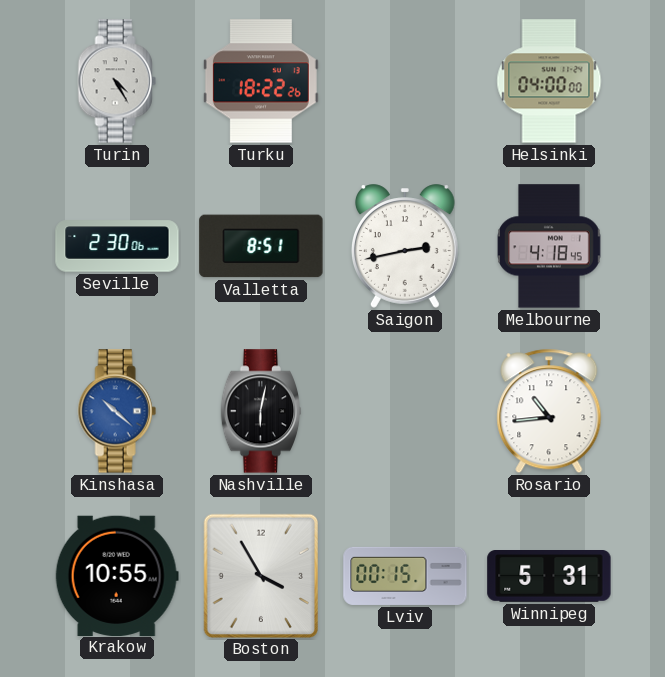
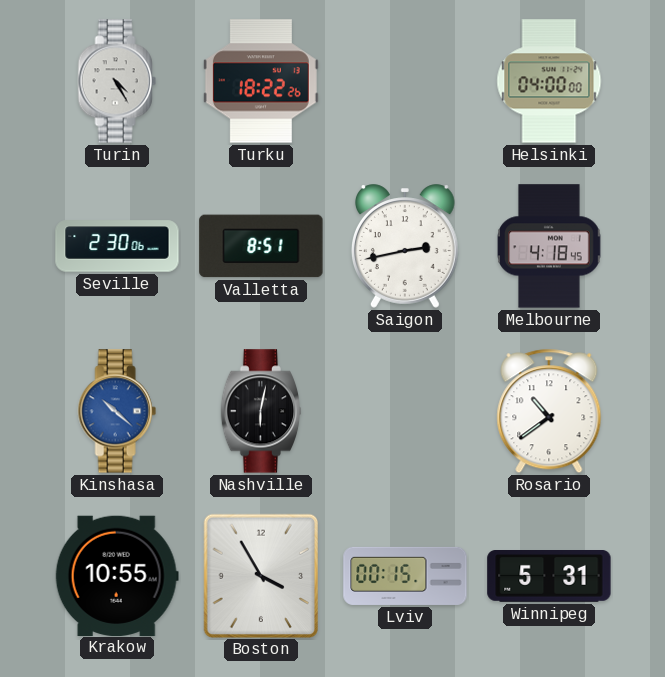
Rosario: 10:44 -> 10:39
